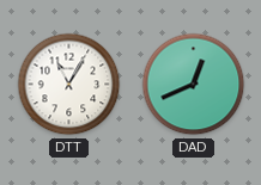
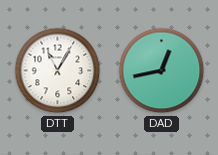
DAD: 12:41 -> 12:43
